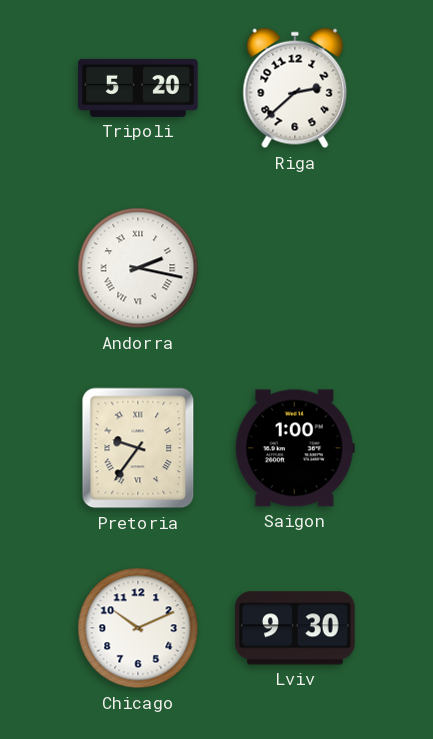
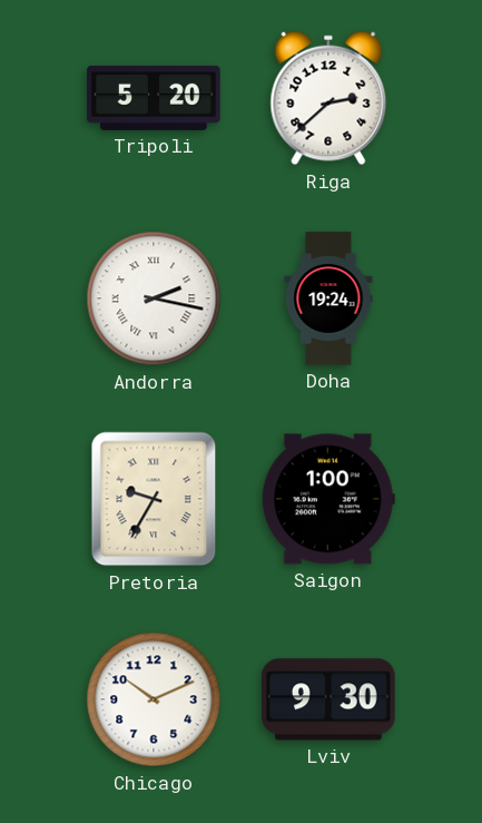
Doha: none -> 19:24
Pretoria: 9:36 -> 9:35
